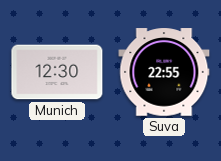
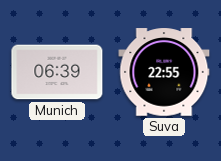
Munich: 12:30 -> 06:39
